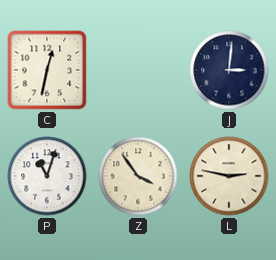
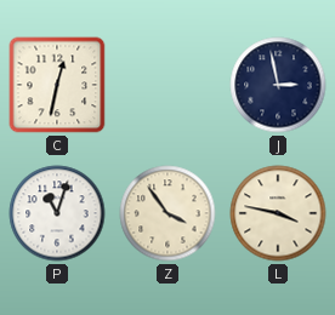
J: 3:01 -> 2:58
L: 2:47 -> 3:47
